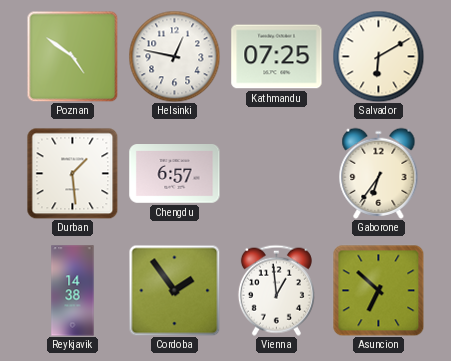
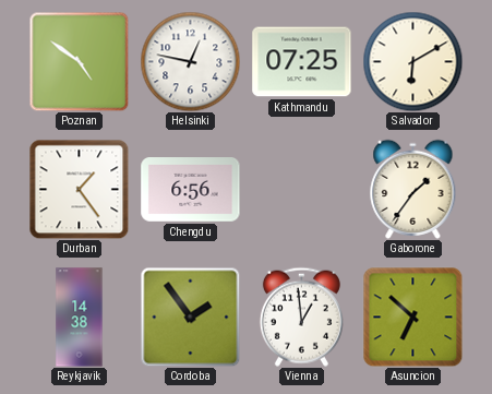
Durban: 1:29 -> 1:24
Chengdu: 6:57 -> 6:56
Gaborone: 6:36 -> 1:36
